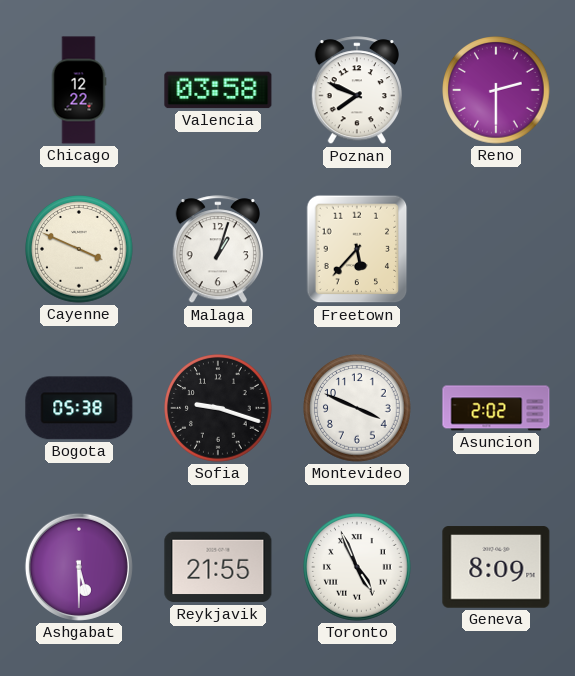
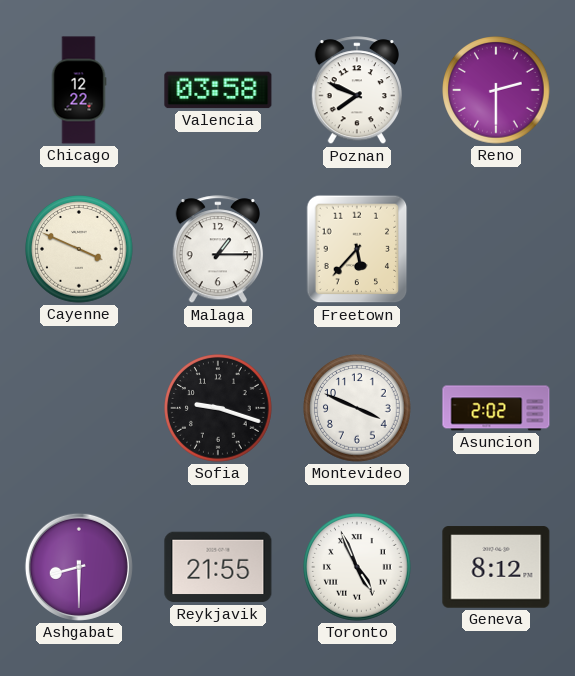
Malaga: 1:03 -> 1:15
Bogota: 05:38 -> none
Ashgabat: 5:30 -> 8:30
Geneva: 8:09 -> 8:12
